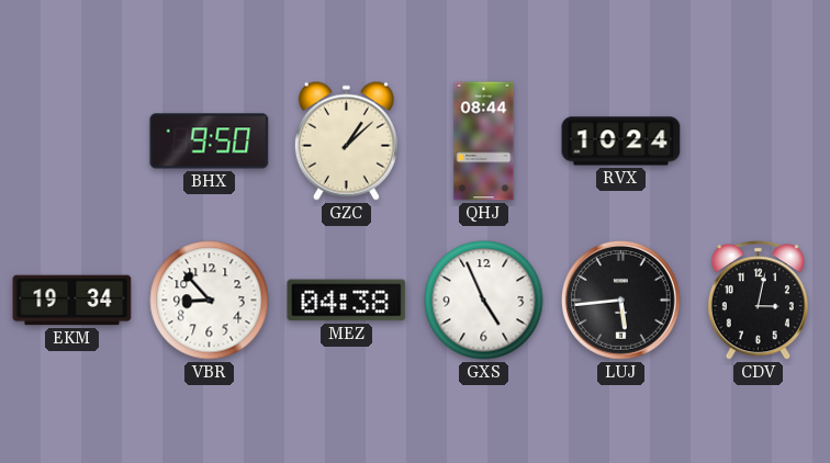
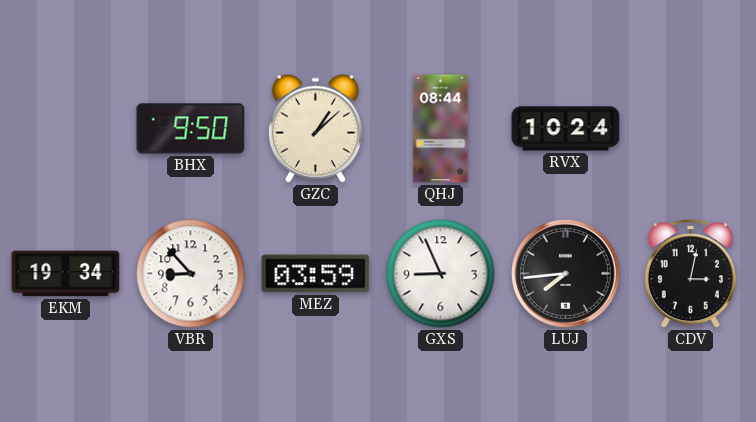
MEZ: 04:38 -> 03:59
GXS: 4:56 -> 8:56
LUJ: 5:44 -> 7:44
